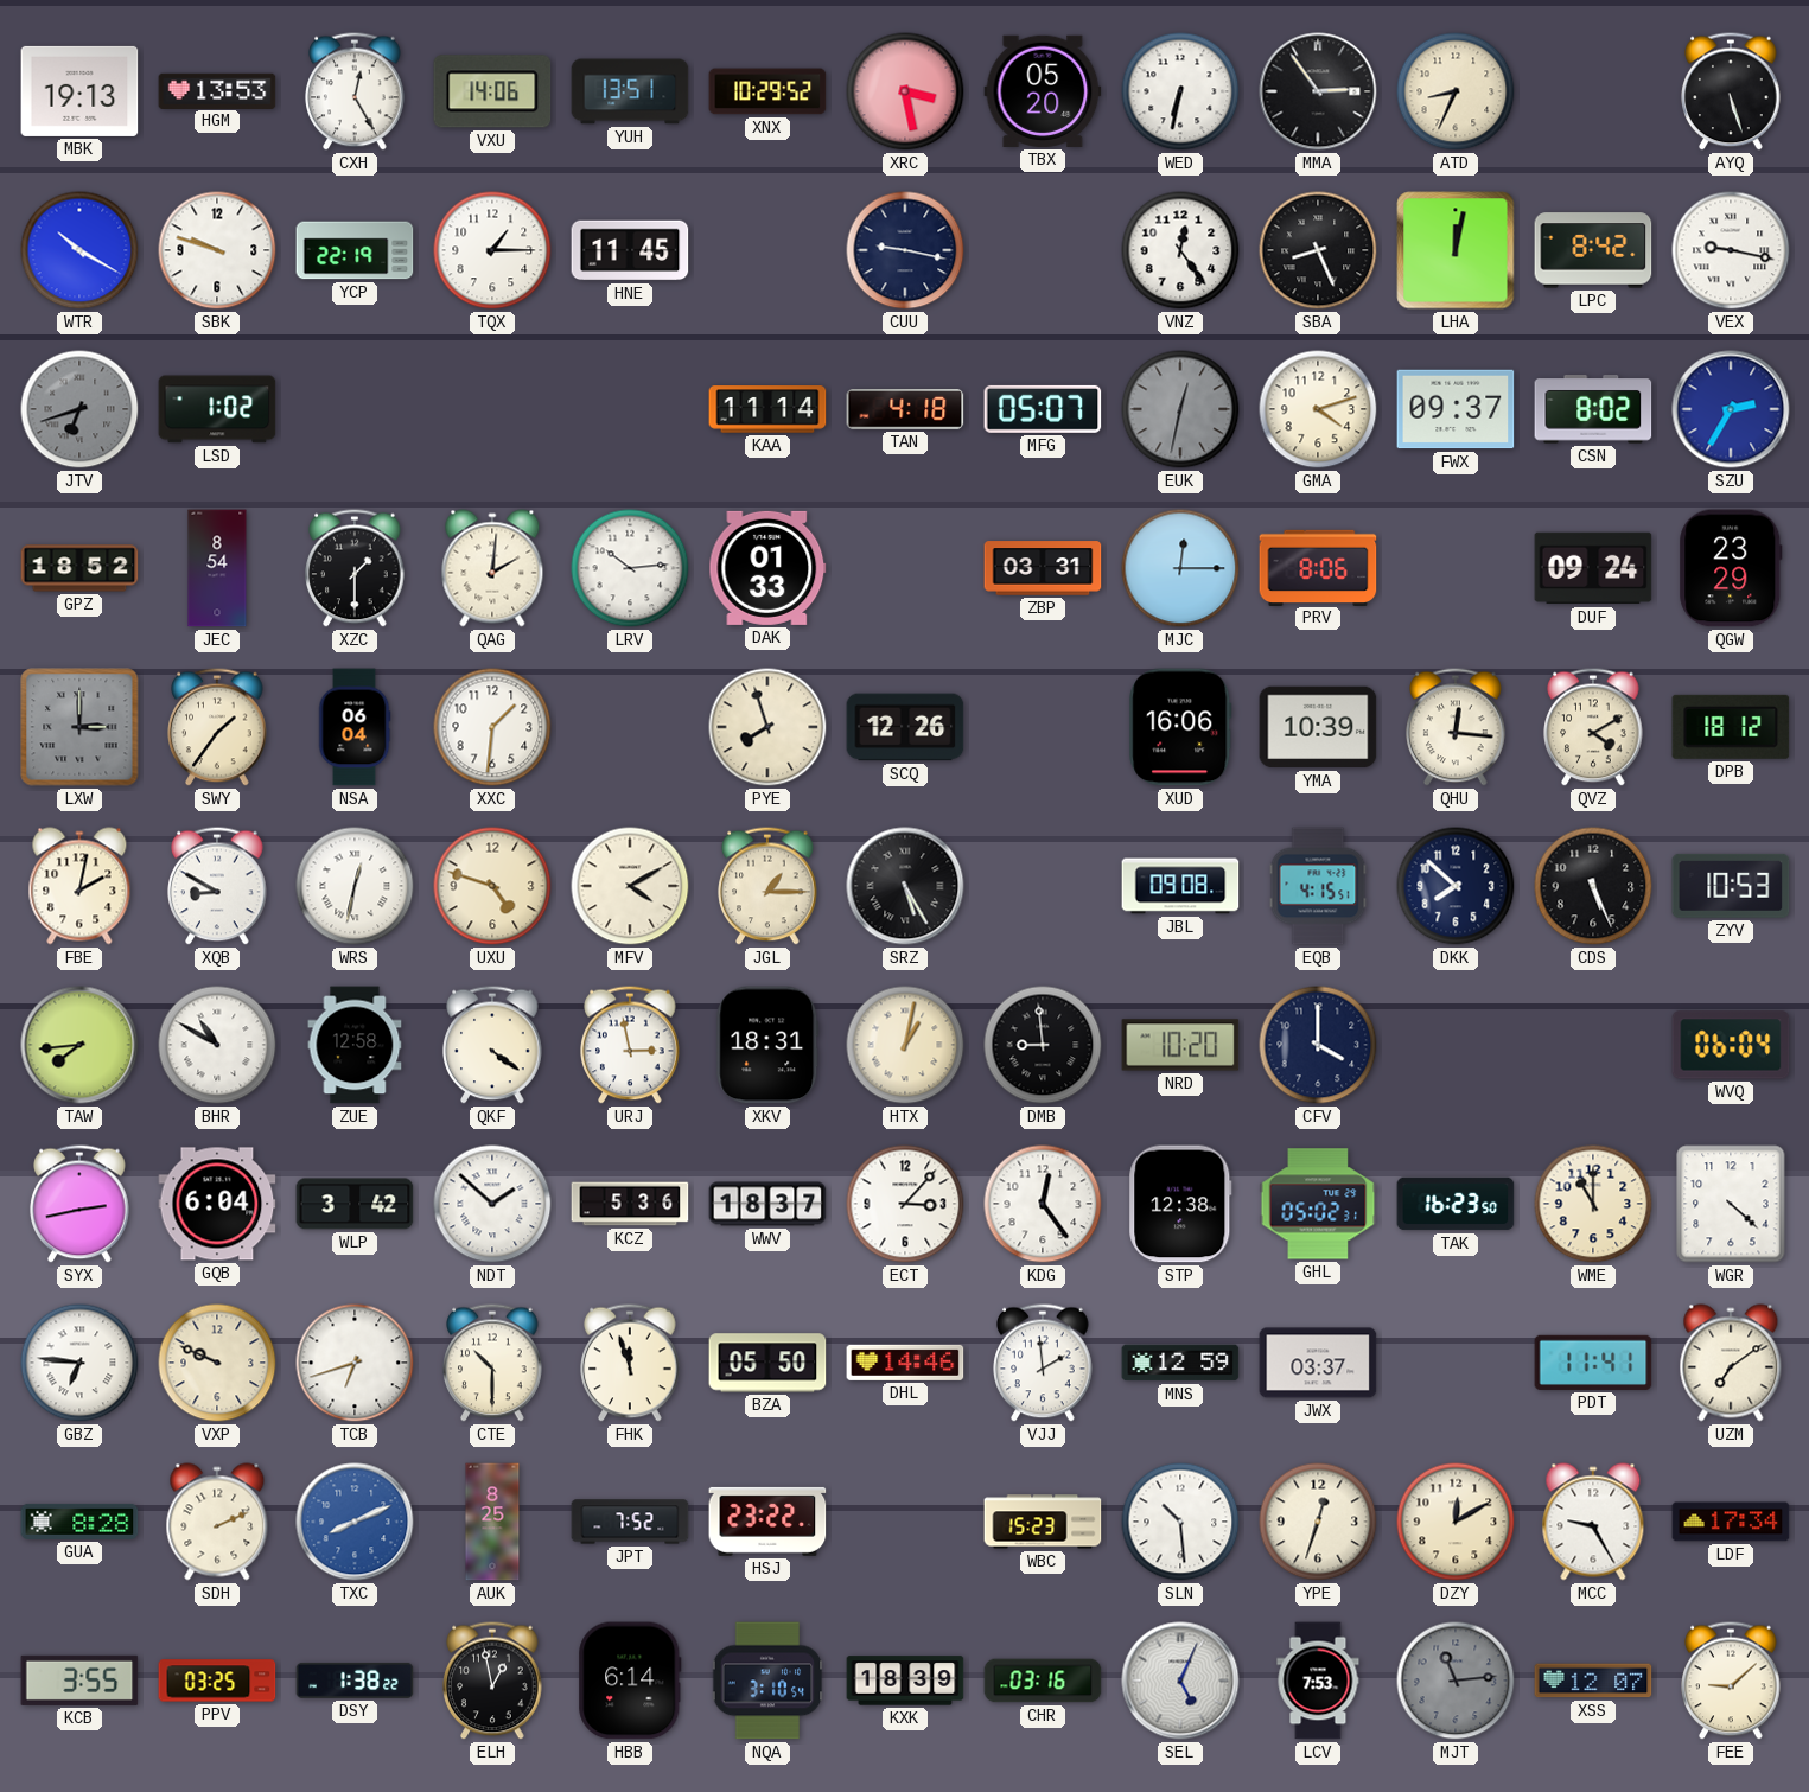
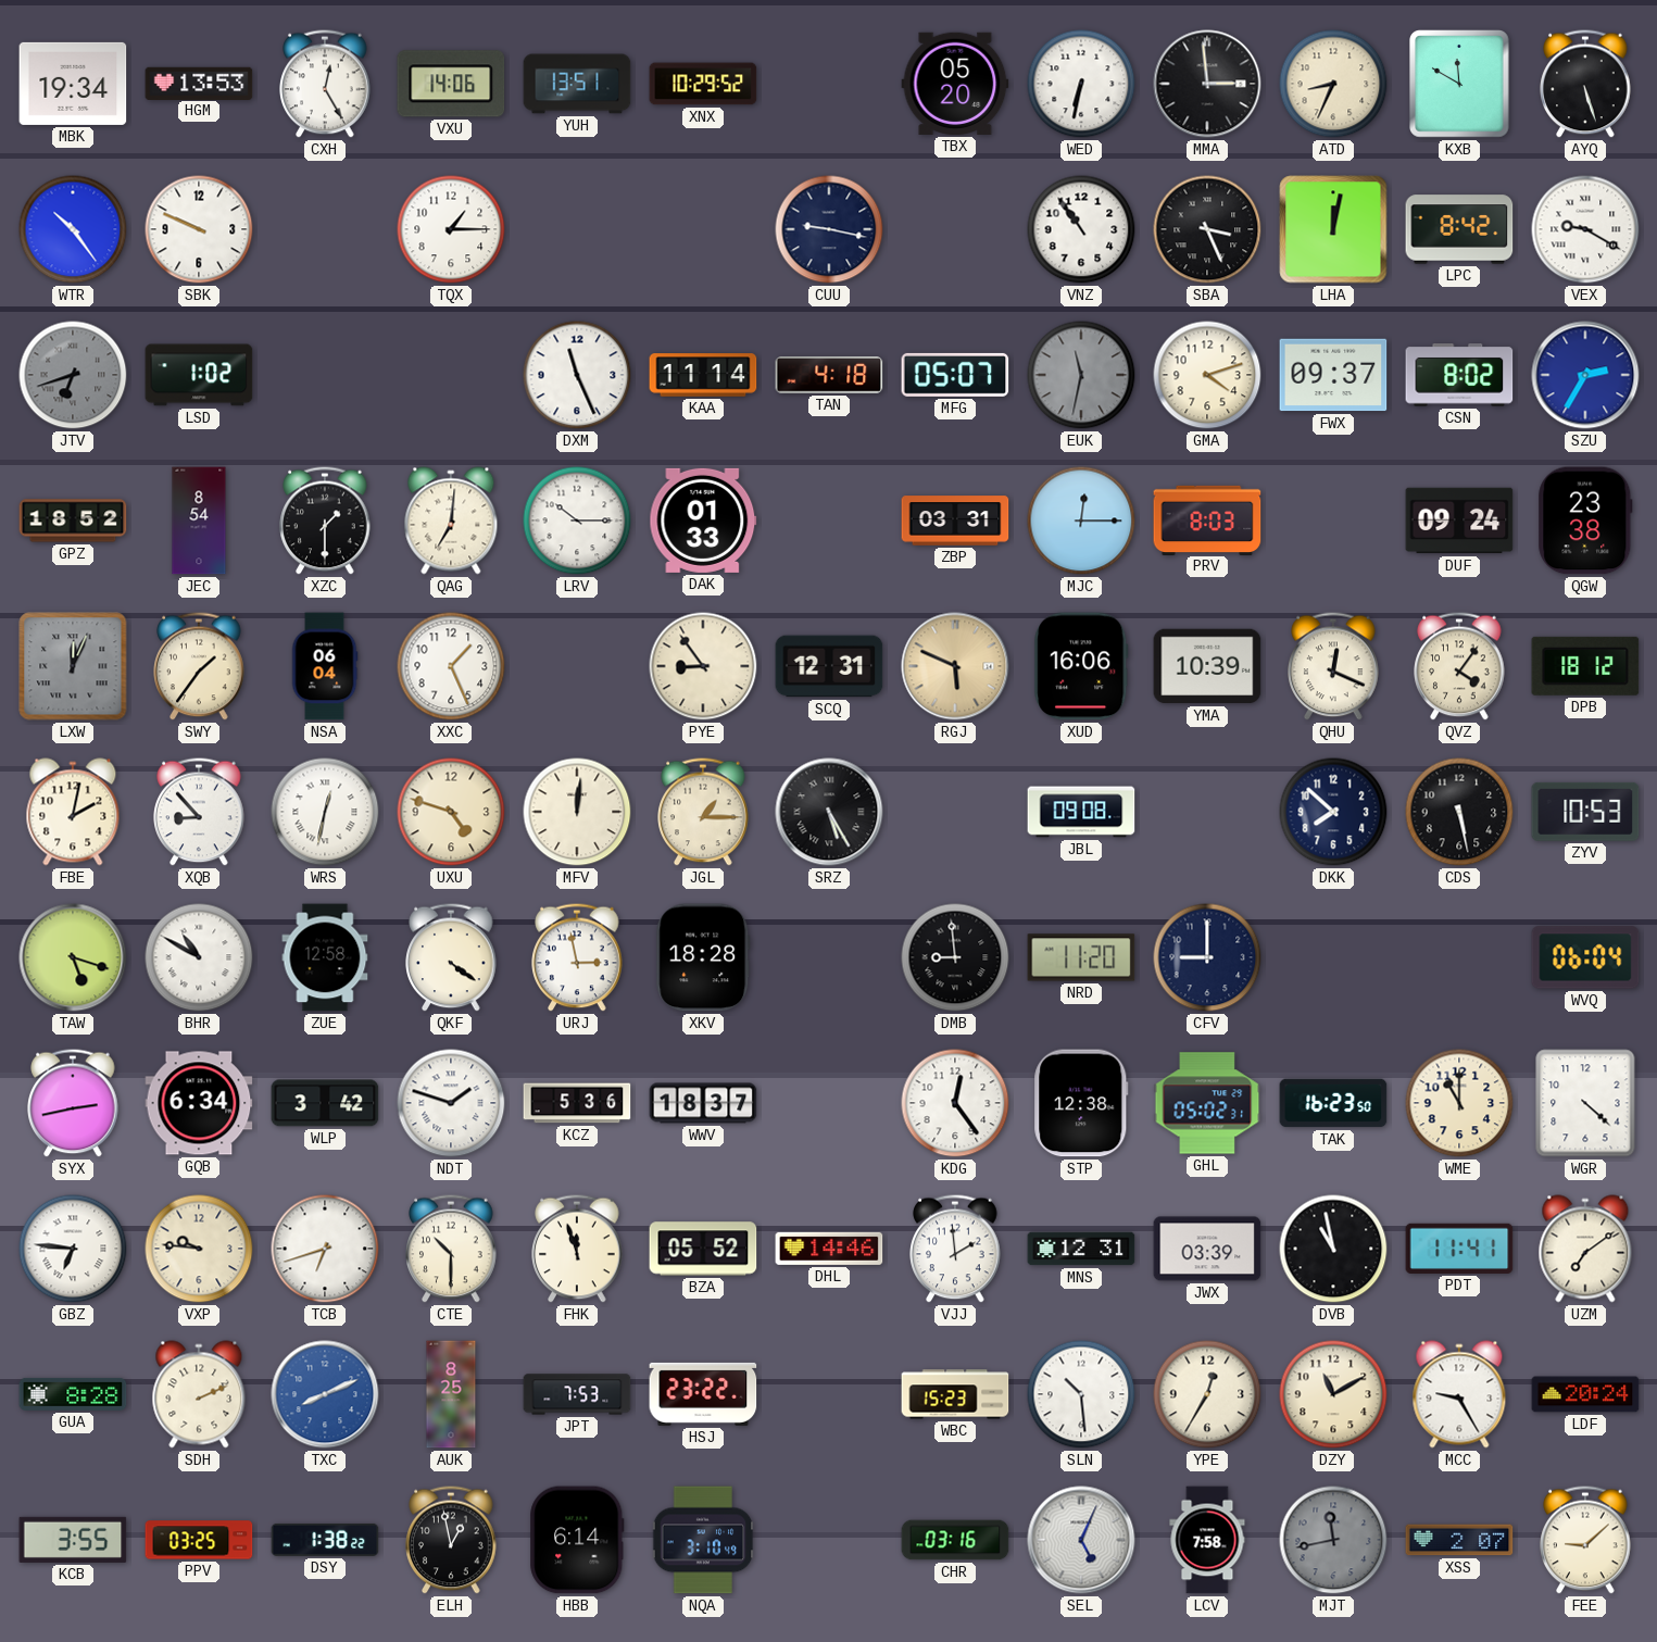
MBK: 19:13 -> 19:34
XRC: 3:28 -> none
MMA: 2:54 -> 2:59
KXB: none -> 11:50
WTR: 10:20 -> 10:24
SBK: 9:48 -> 9:49
YCP: 22:19 -> none
HNE: 11:45 -> none
VNZ: 12:24 -> 10:54
SBA: 8:26 -> 3:26
VEX: 9:17 -> 9:20
DXM: none -> 11:26
EUK: 12:32 -> 11:32
QAG: 2:01 -> 7:01
LRV: 10:14 -> 10:15
PRV: 8:06 -> 8:03
QGW: 23:29 -> 23:38
LXW: 3:00 -> 12:04
XXC: 1:31 -> 1:26
PYE: 7:57 -> 8:54
SCQ: 12:26 -> 12:31
RGJ: none -> 5:49
QHU: 12:16 -> 12:19
QVZ: 4:10 -> 4:06
XQB: 8:50 -> 8:53
MFV: 4:10 -> 12:01
EQB: 4:15 -> none
CDS: 5:26 -> 5:28
TAW: 7:44 -> 5:18
XKV: 18:31 -> 18:28
HTX: 1:02 -> none
NRD: 10:20 -> 11:20
CFV: 4:00 -> 9:00
GQB: 6:04 -> 6:34
NDT: 1:52 -> 1:48
ECT: 3:07 -> none
VXP: 9:49 -> 9:46
BZA: 05:50 -> 05:52
MNS: 12:59 -> 12:31
JWX: 03:37 -> 03:39
DVB: none -> 10:58
JPT: 7:52 -> 7:53
YPE: 12:33 -> 12:35
DZY: 12:10 -> 11:10
LDF: 17:34 -> 20:24
NQA: 3:10:54 -> 3:10:49
KXK: 18:39 -> none
LCV: 7:53 -> 7:58
MJT: 11:14 -> 11:43
XSS: 12:07 -> 2:07
